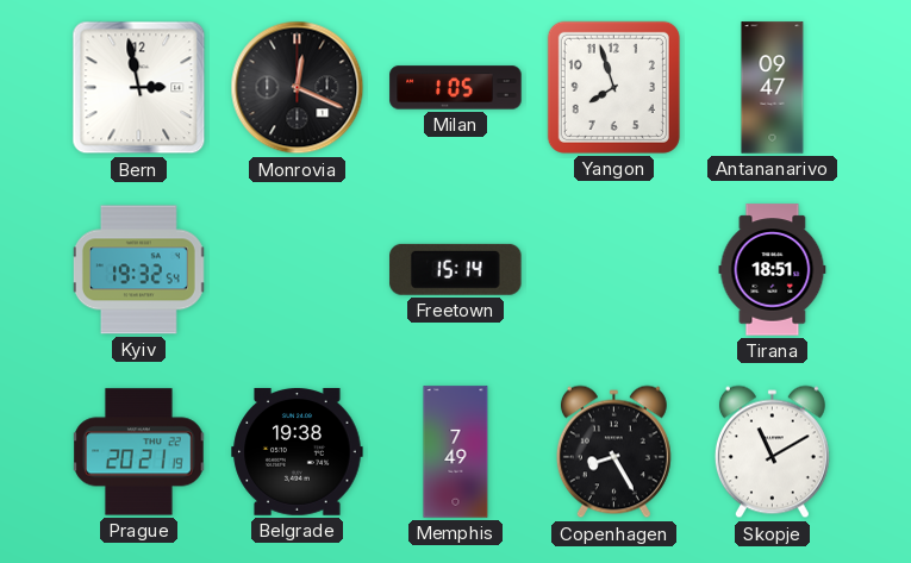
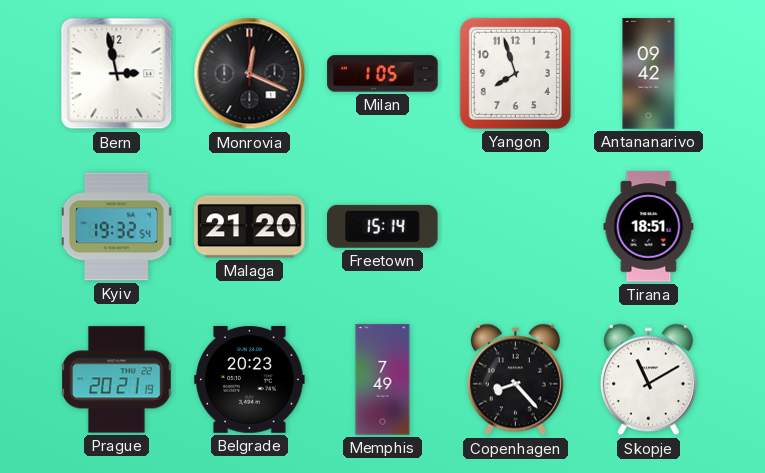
Antananarivo: 09:47 -> 09:42
Malaga: none -> 21:20
Belgrade: 19:38 -> 20:23
Copenhagen: 8:25 -> 8:23
